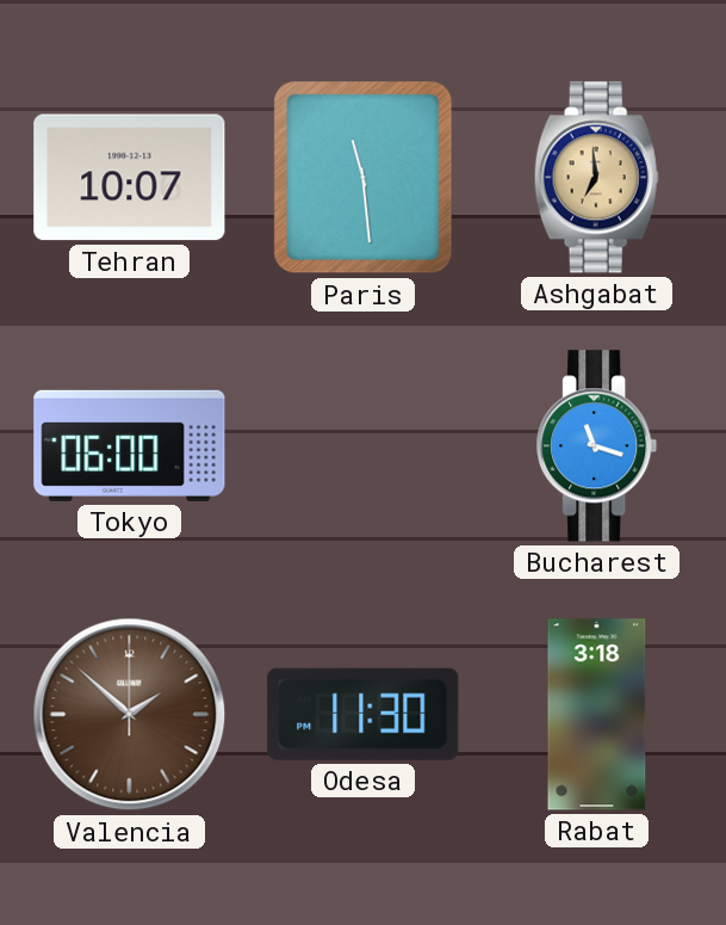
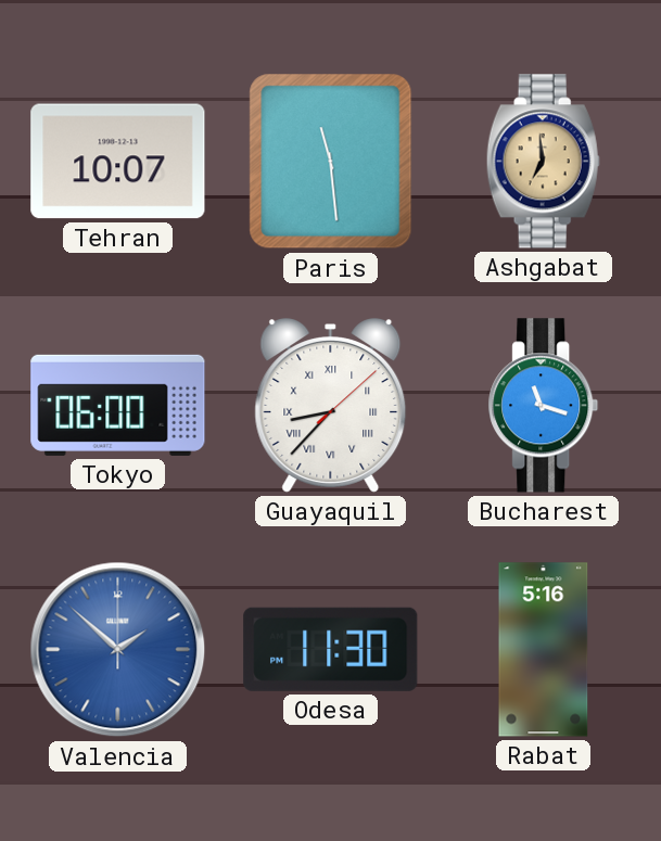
Guayaquil: none -> 8:37
Valencia dial: brown -> blue
Rabat: 3:18 -> 5:16
